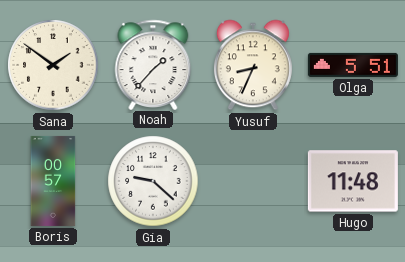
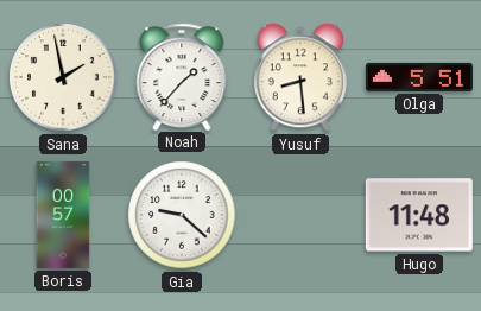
Sana: 1:51 -> 1:58
Yusuf: 8:34 -> 8:29
